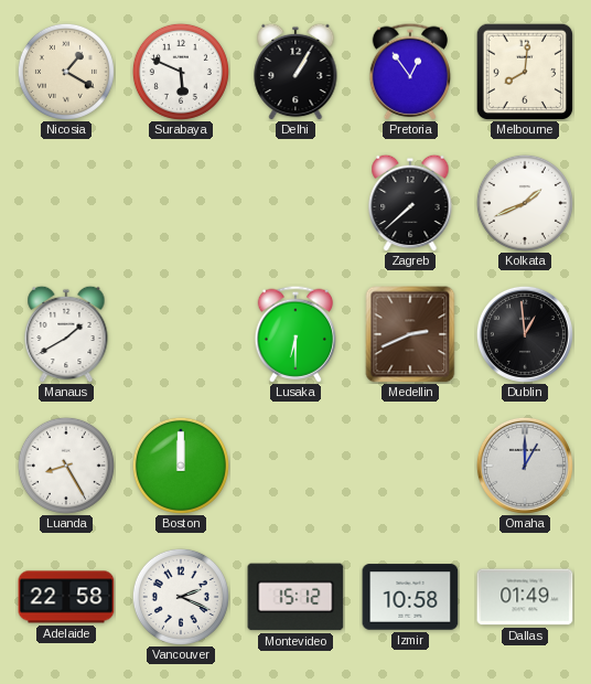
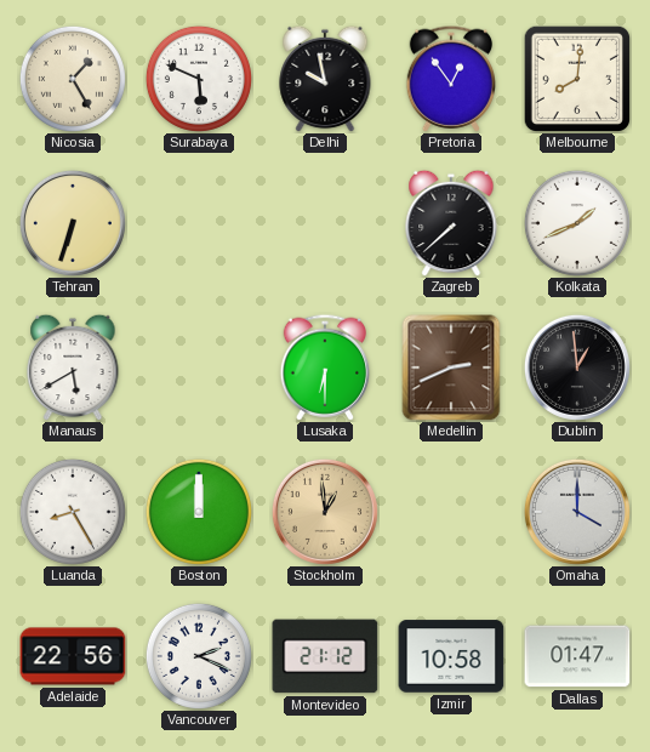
Nicosia: 1:20 -> 1:25
Delhi: 1:05 -> 9:58
Tehran: none -> 6:33
Manaus: 1:40 -> 5:40
Stockholm: none -> 12:59
Omaha: 1:00 -> 4:00
Adelaide: 22:58 -> 22:56
Montevideo: 15:12 -> 21:12
Dallas: 01:49 -> 01:47
